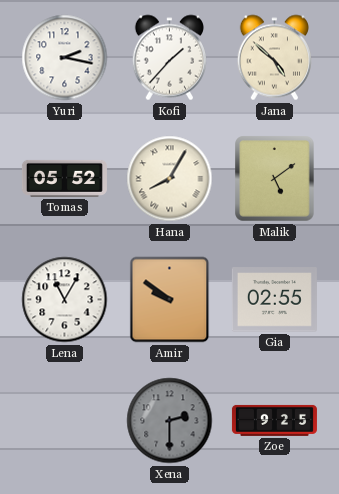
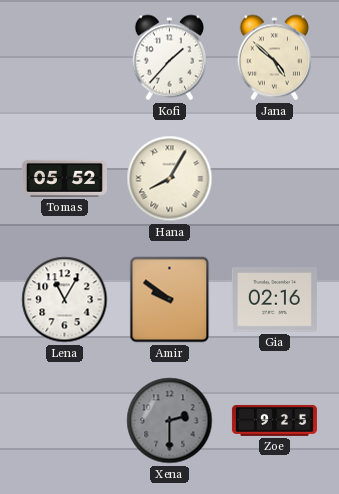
Yuri: 2:17 -> none
Malik: 5:09 -> none
Gia: 02:55 -> 02:16
